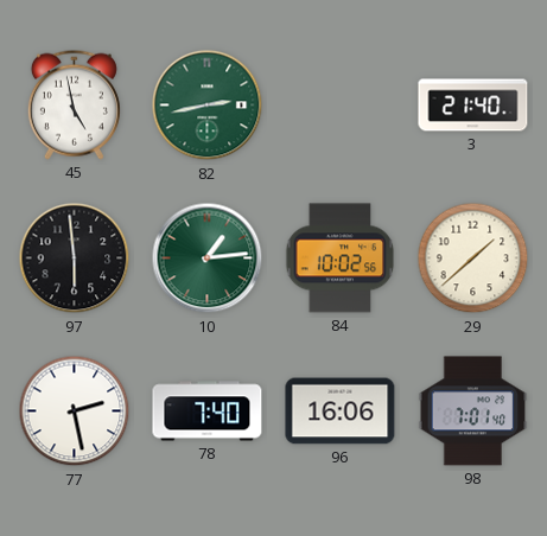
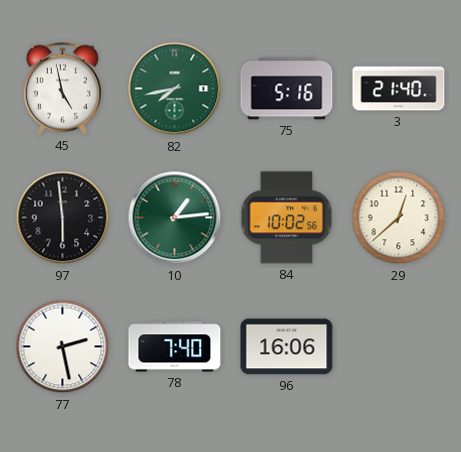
82: 2:43 -> 7:43
75: none -> 5:16
29: 1:38 -> 12:38
98: 7:01 -> none
